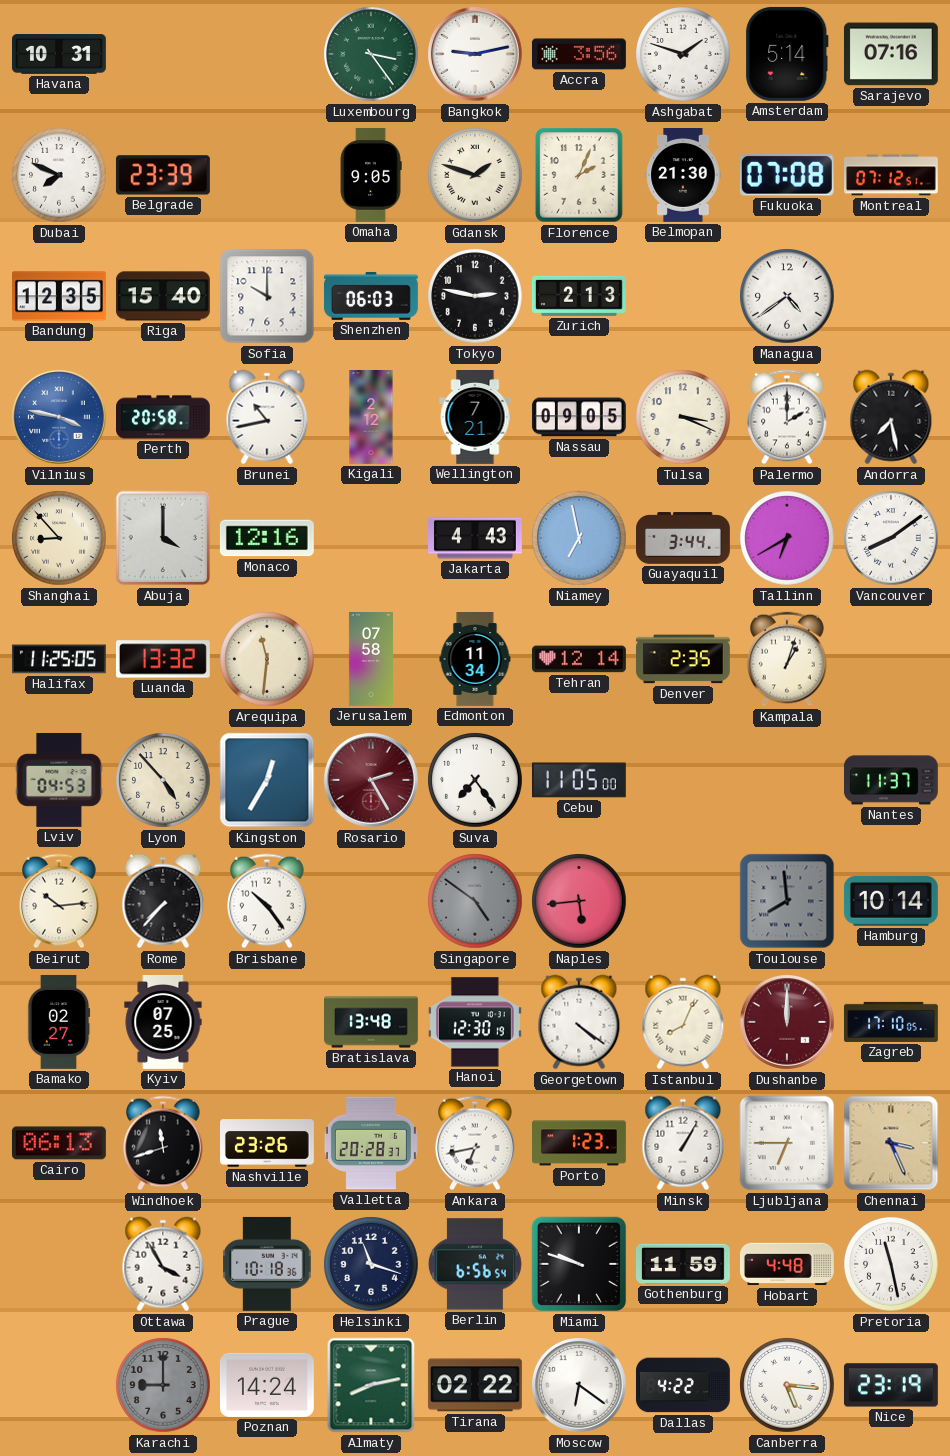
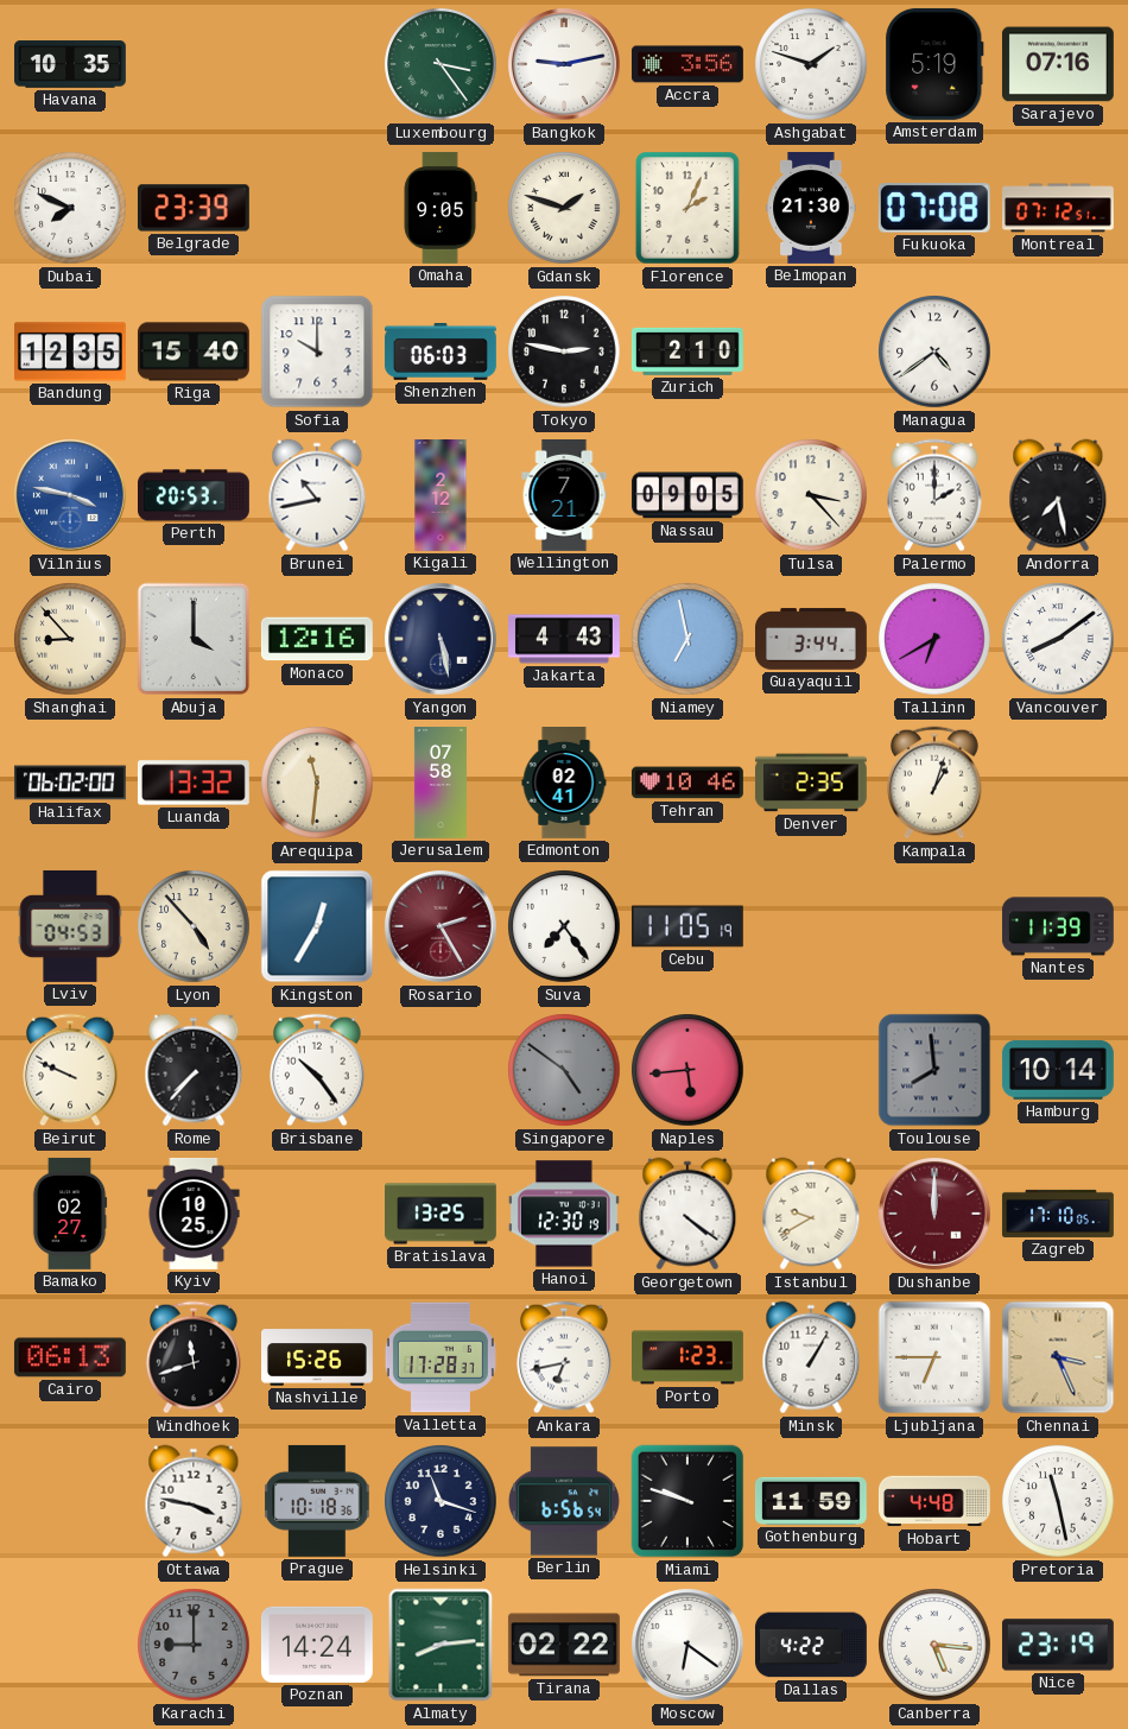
Havana: 10:31 -> 10:35
Amsterdam: 5:14 -> 5:19
Zurich: 2:13 -> 2:10
Perth: 20:58 -> 20:53
Tulsa: 3:19 -> 3:23
Yangon: none -> 5:28
Halifax: 11:25 -> 06:02
Edmonton: 11:34 -> 02:41
Tehran: 12:14 -> 10:46
Cebu: 11:05:00 -> 11:05:19
Nantes: 11:37 -> 11:39
Beirut: 10:14 -> 9:49
Kyiv: 07:25 -> 10:25
Bratislava: 13:48 -> 13:25
Istanbul: 8:04 -> 9:40
Nashville: 23:26 -> 15:26
Valletta: 20:28 -> 17:28
Ottawa: 3:55 -> 3:47
Almaty: 8:13 -> 8:14
